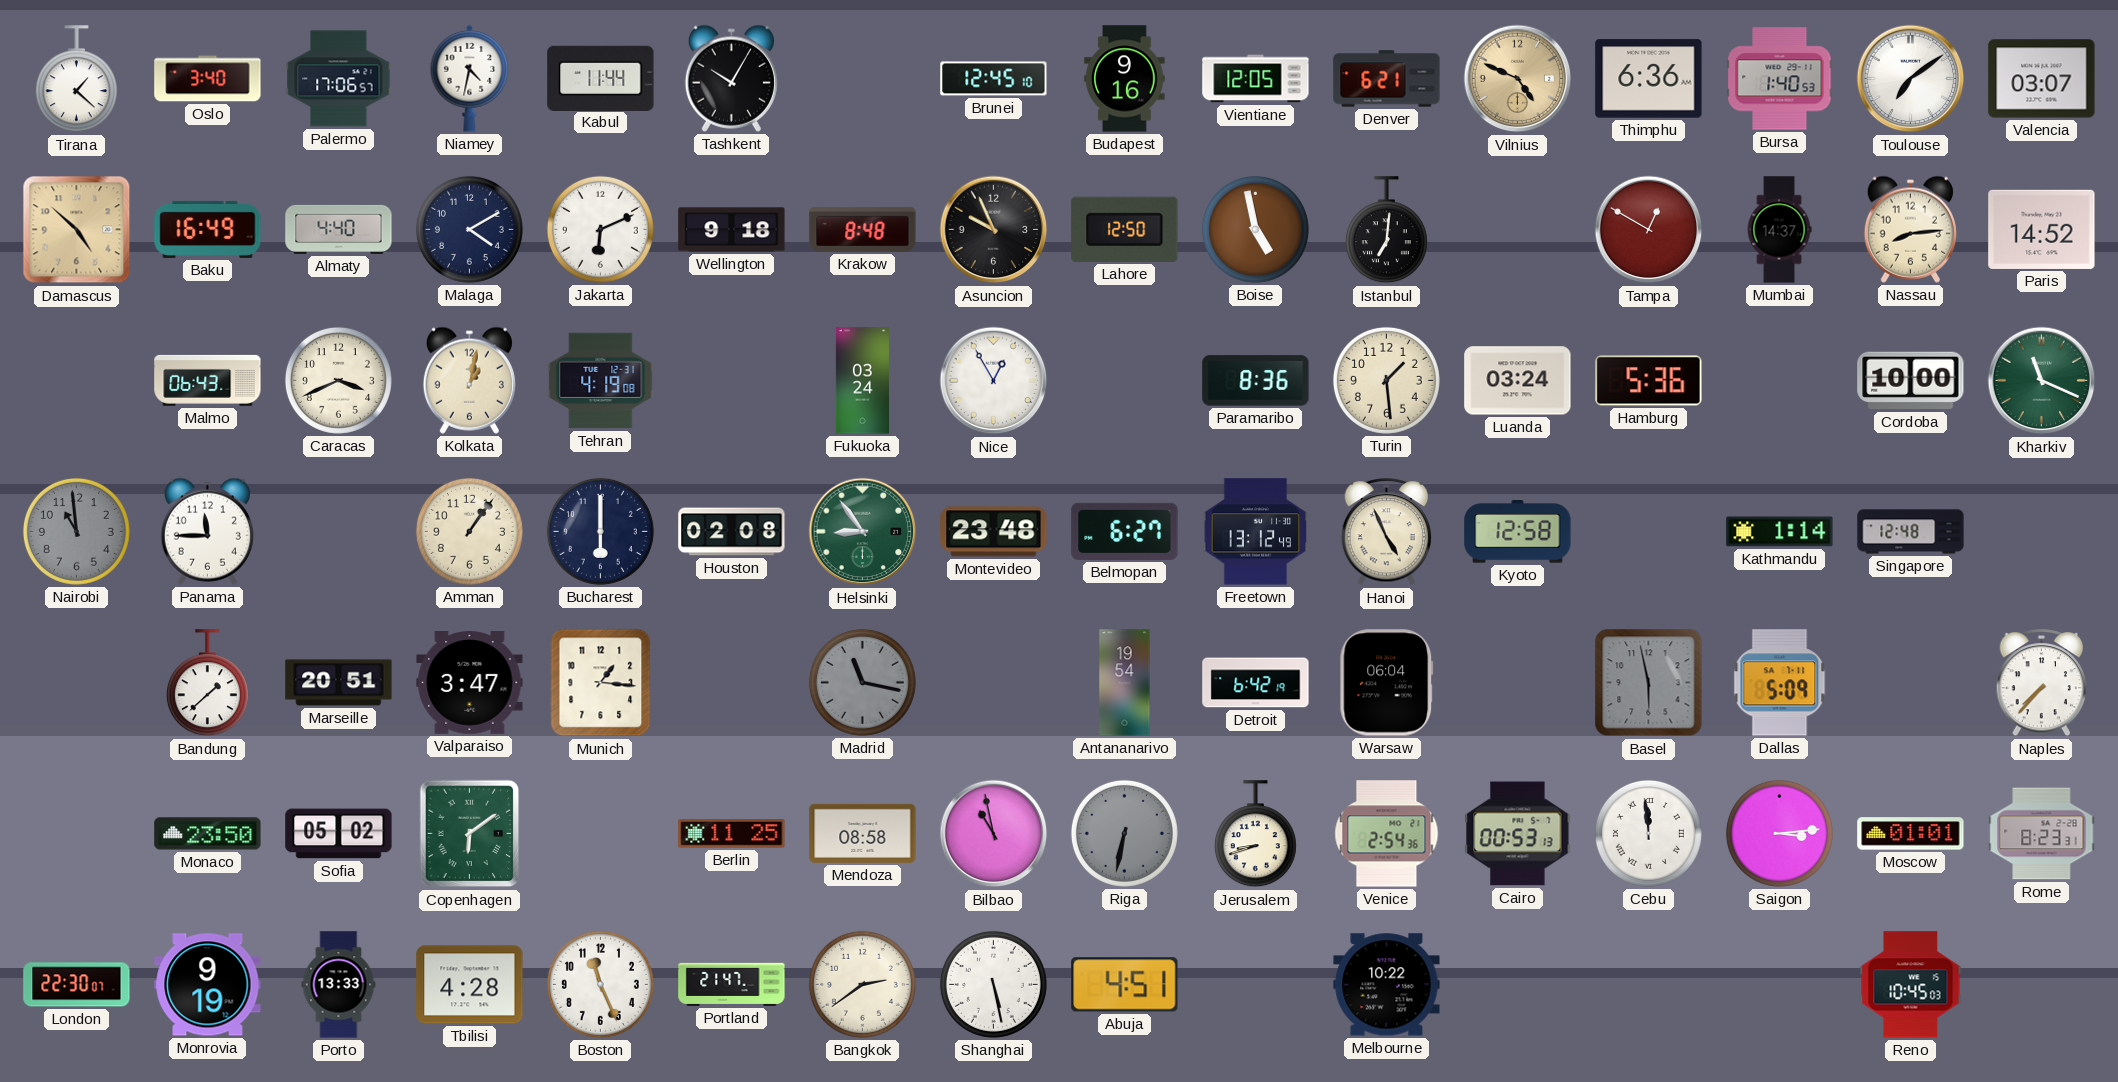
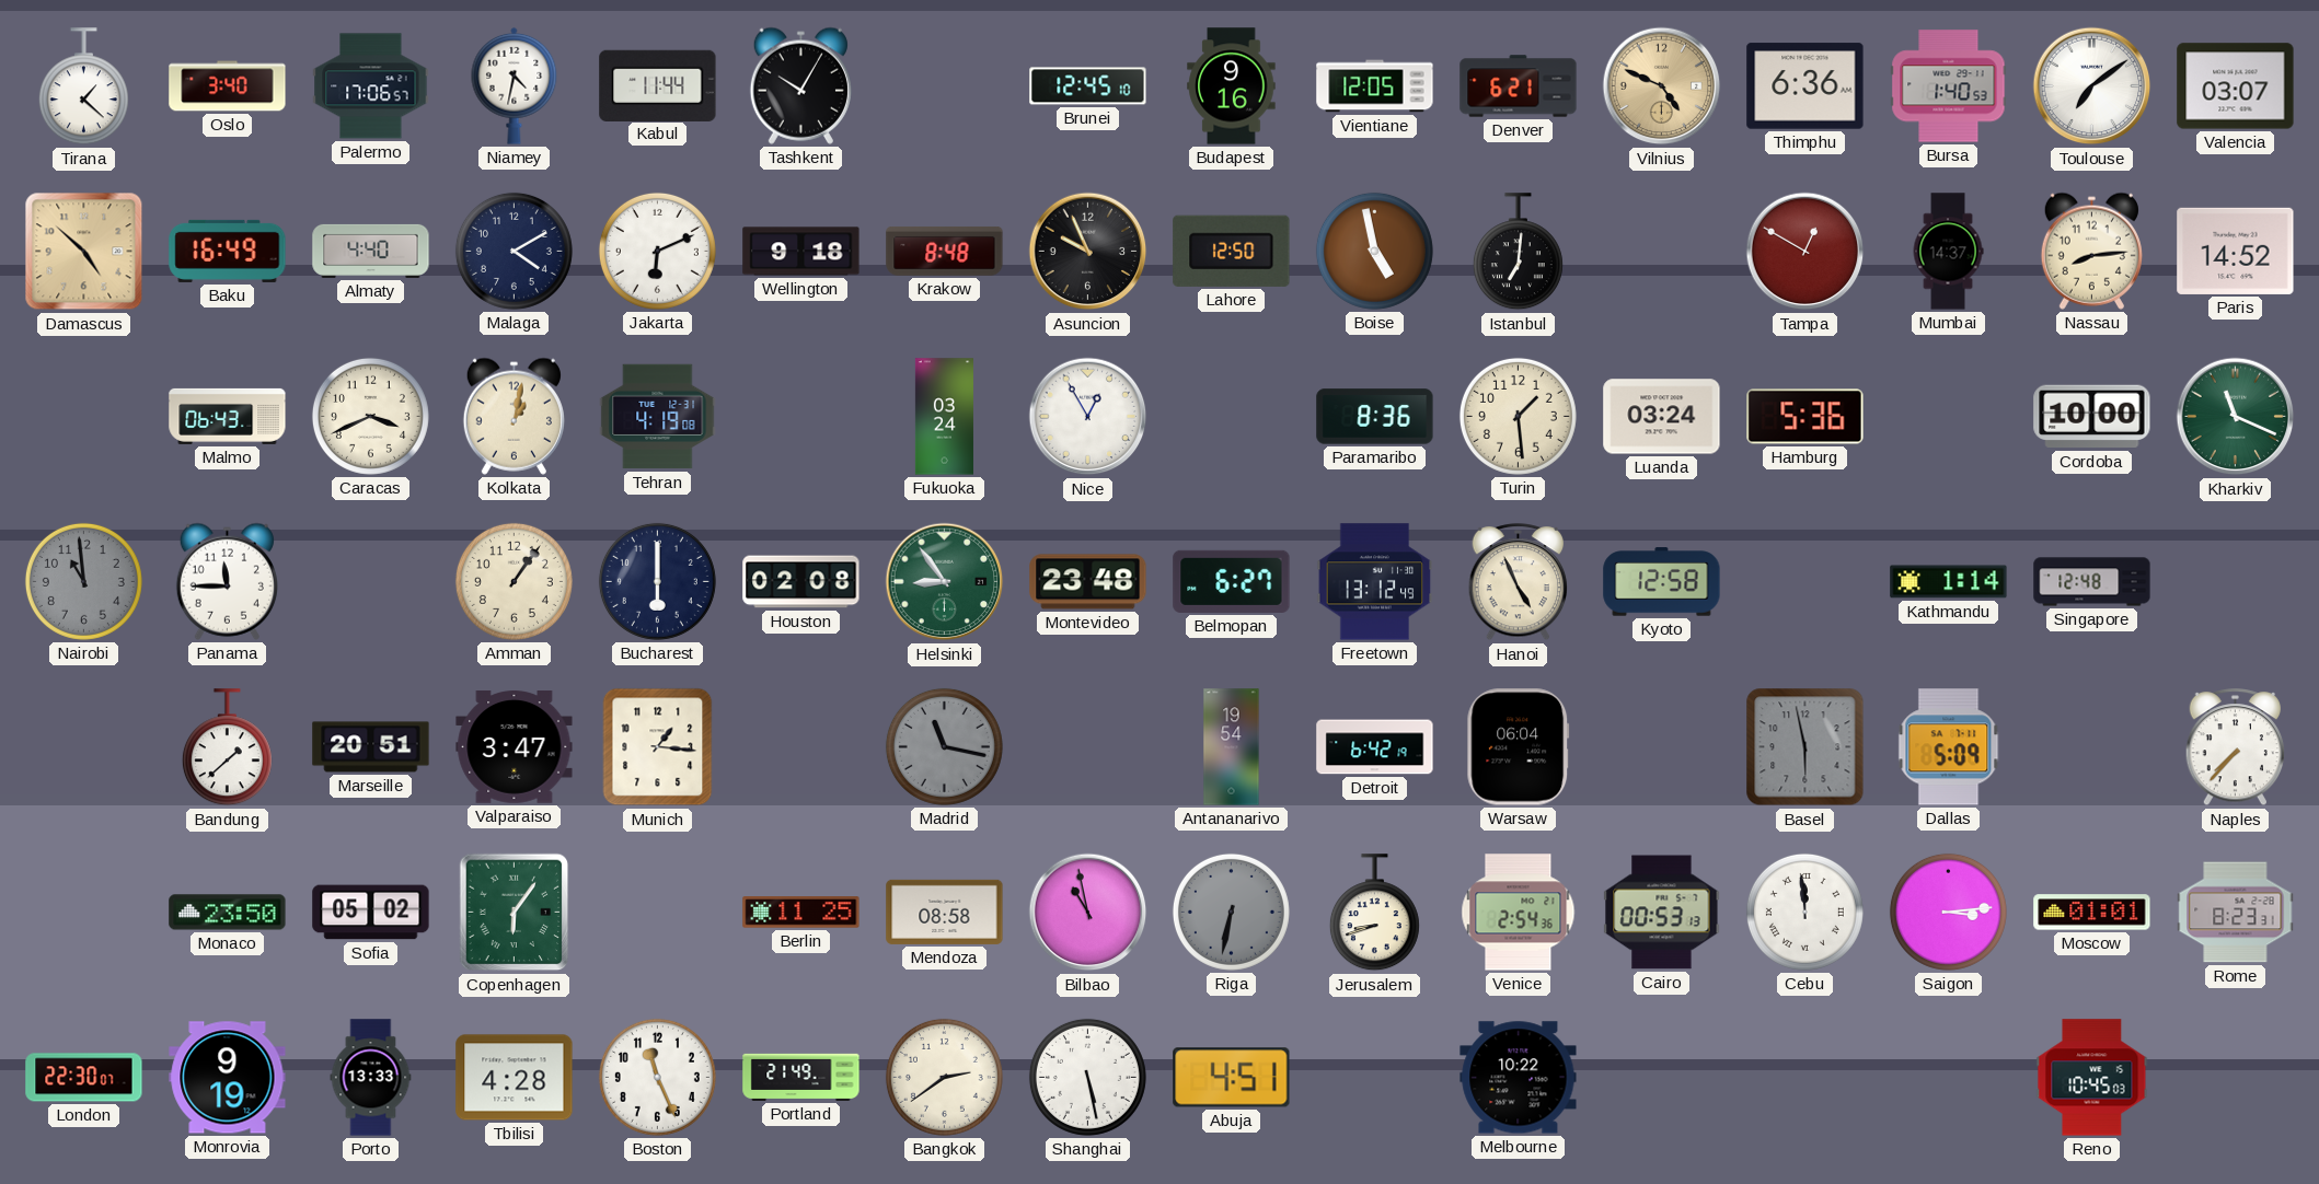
Copenhagen: 6:09 -> 6:06
Portland: 21:47 -> 21:49
